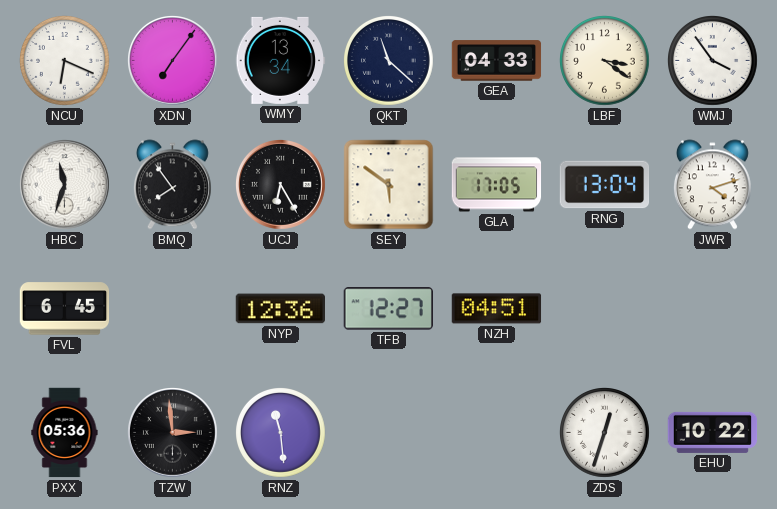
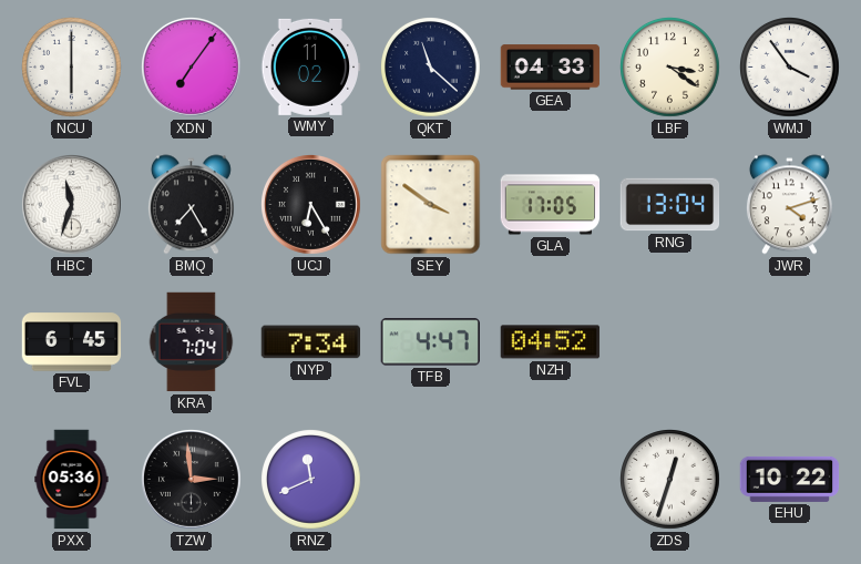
NCU: 6:19 -> 6:00
WMY: 13:34 -> 11:02
BMQ: 7:54 -> 7:25
SEY: 5:51 -> 3:51
KRA: none -> 7:04
NYP: 12:36 -> 7:34
TFB: 12:27 -> 4:47
NZH: 04:51 -> 04:52
RNZ: 11:29 -> 11:41
